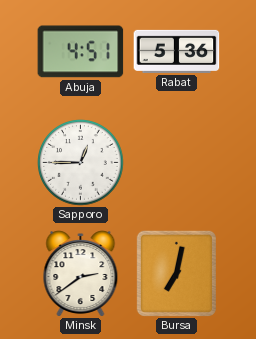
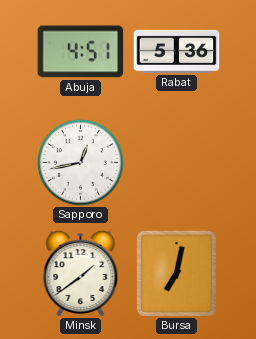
Sapporo: 12:45 -> 12:43
Minsk: 2:39 -> 1:39
